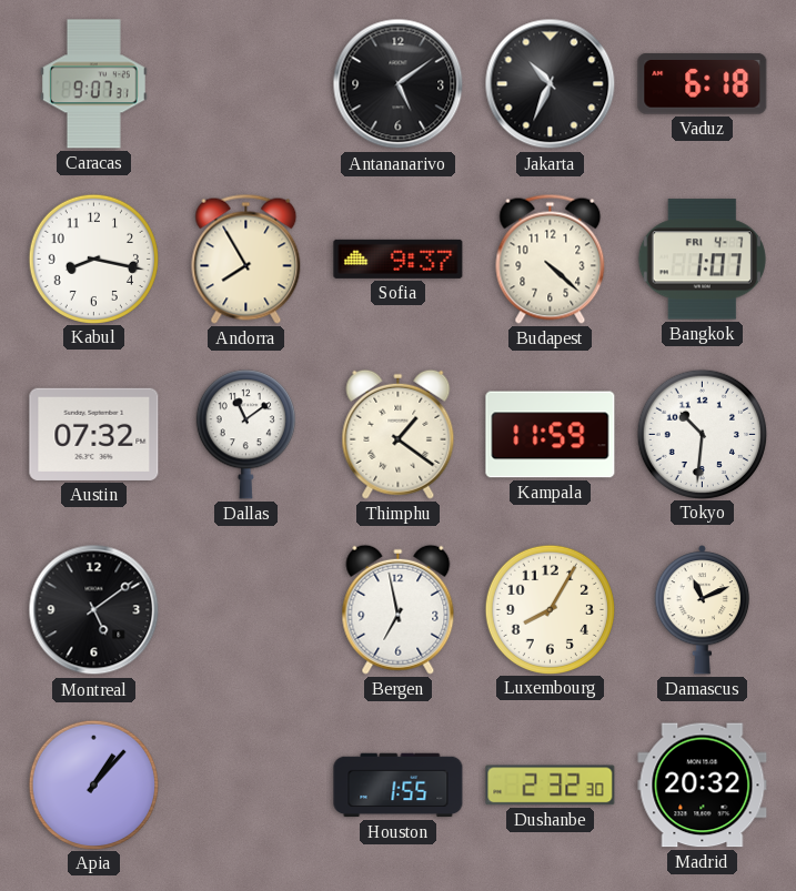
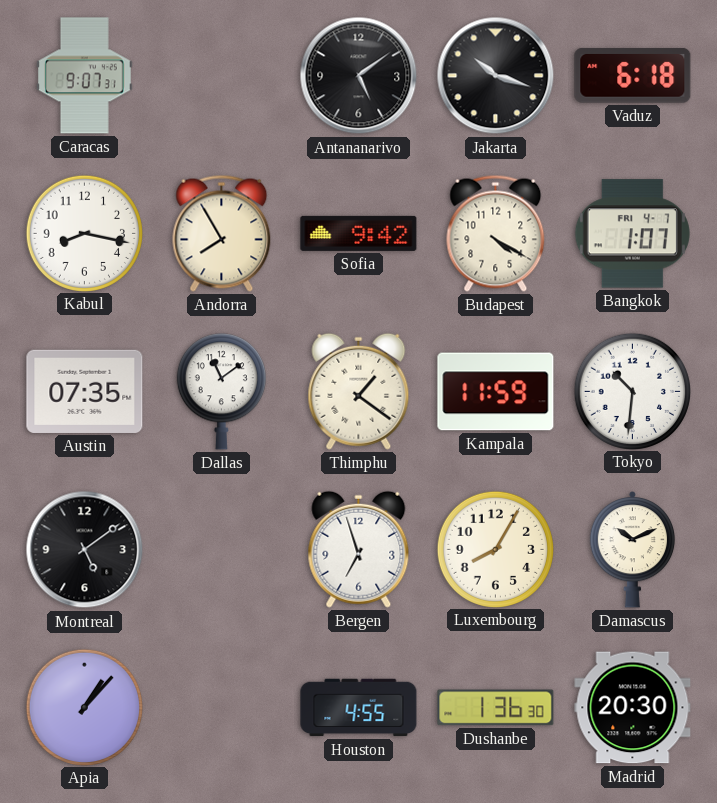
Jakarta: 10:34 -> 10:18
Sofia: 9:37 -> 9:42
Budapest: 4:22 -> 4:20
Austin: 07:32 -> 07:35
Bergen: 6:58 -> 6:57
Damascus: 11:11 -> 10:11
Houston: 1:55 -> 4:55
Dushanbe: 2:32 -> 1:36
Madrid: 20:32 -> 20:30
